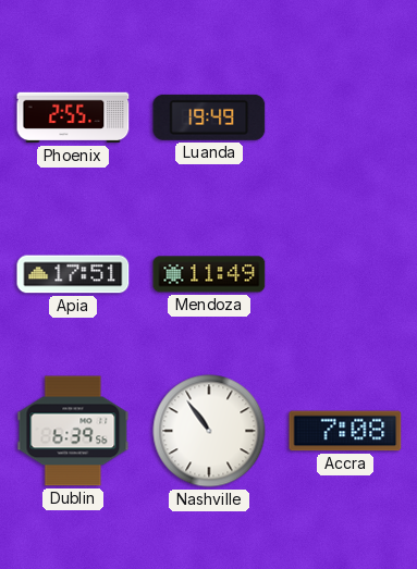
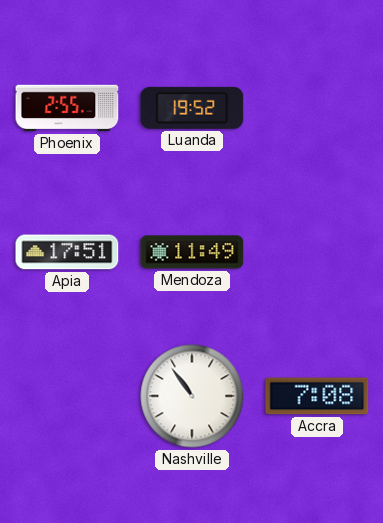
Luanda: 19:49 -> 19:52
Dublin: 6:39 -> none
